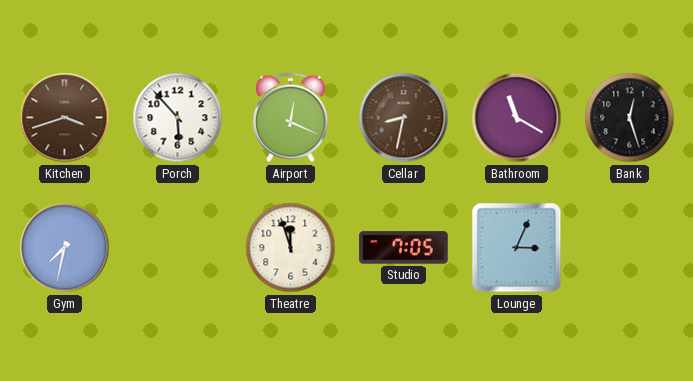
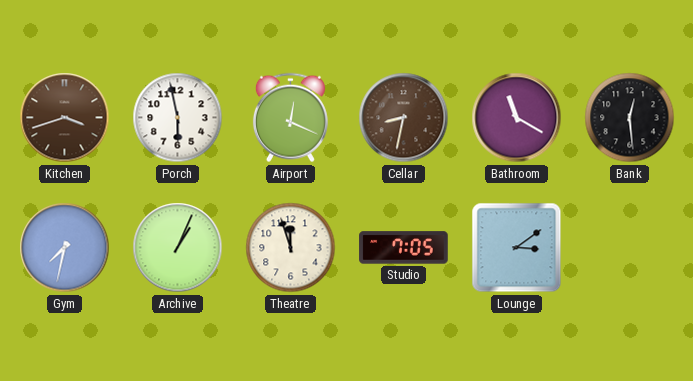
Porch: 5:53 -> 5:58
Bank: 12:27 -> 12:29
Archive: none -> 1:04
Lounge: 3:04 -> 3:09
